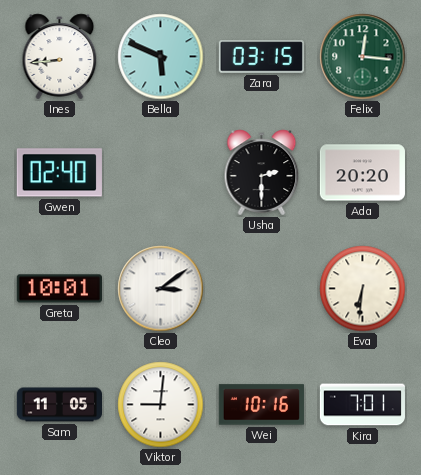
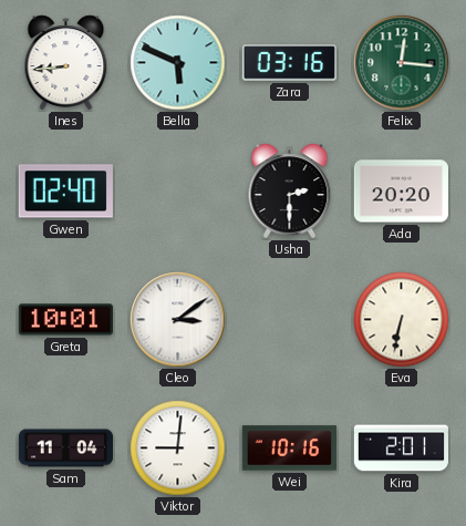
Zara: 03:15 -> 03:16
Eva: 6:31 -> 6:32
Sam: 11:05 -> 11:04
Kira: 7:01 -> 2:01
